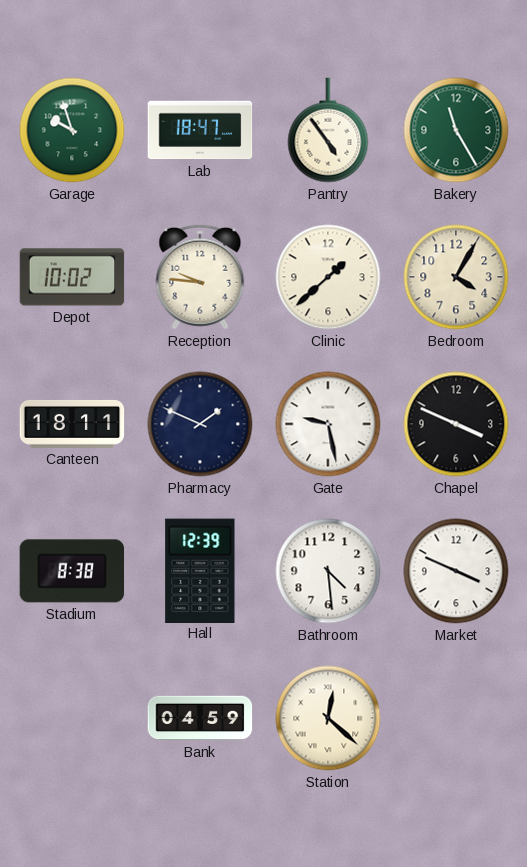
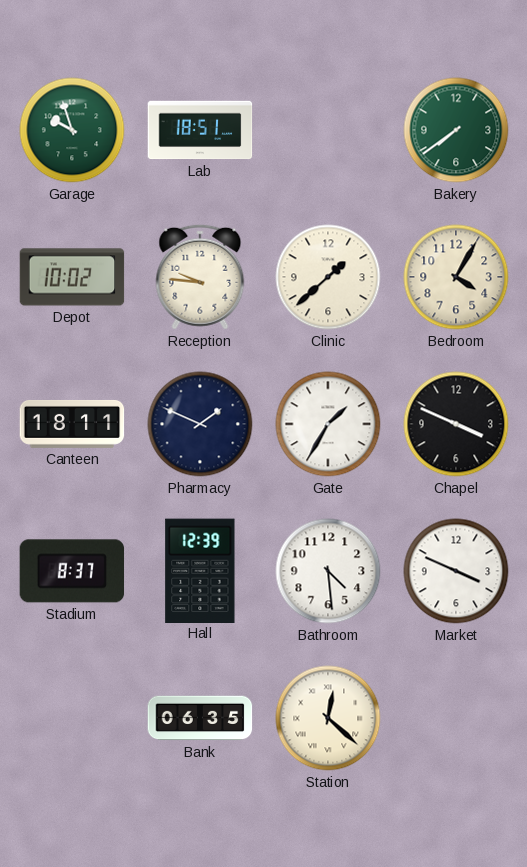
Lab: 18:47 -> 18:51
Pantry: 4:54 -> none
Bakery: 11:25 -> 7:39
Gate: 9:28 -> 1:35
Stadium: 8:38 -> 8:37
Bank: 04:59 -> 06:35
